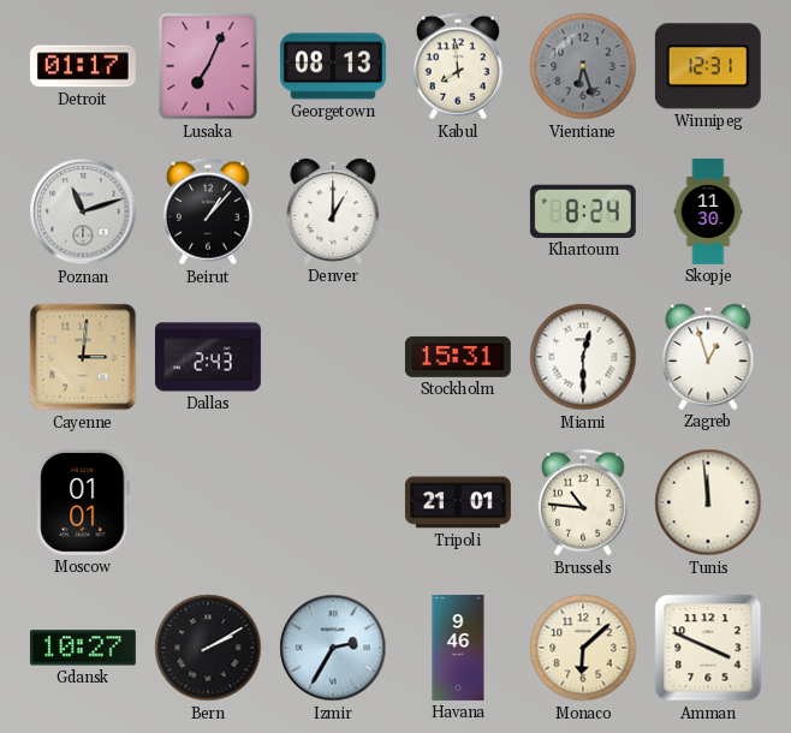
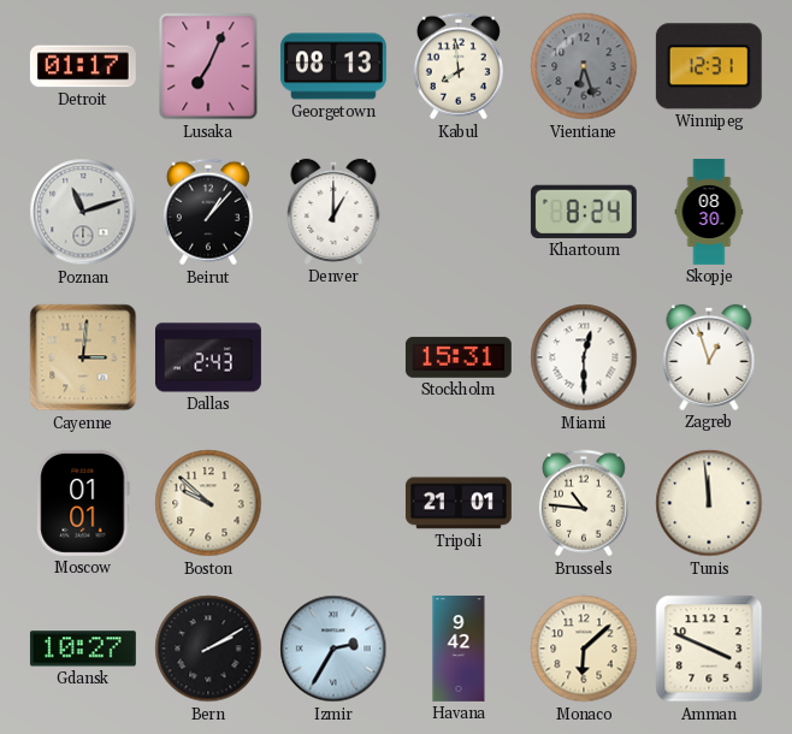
Skopje: 11:30 -> 08:30
Boston: none -> 9:52
Havana: 9:46 -> 9:42
